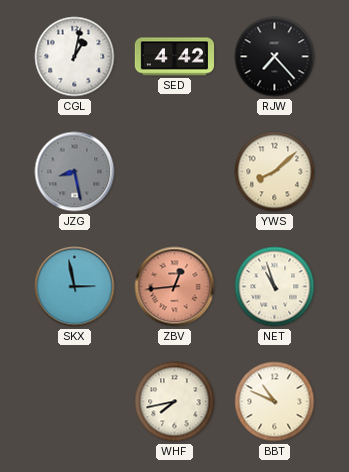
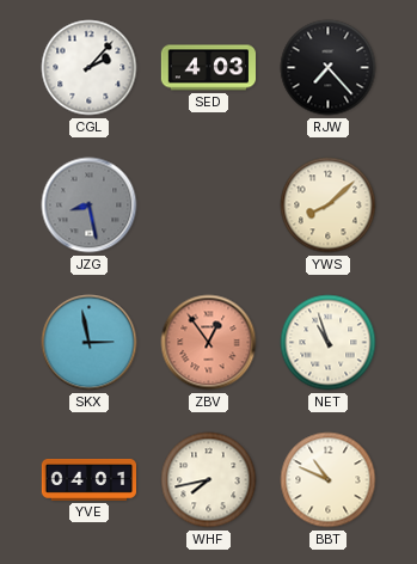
CGL: 1:02 -> 2:07
SED: 4:42 -> 4:03
ZBV: 12:44 -> 12:54
YVE: none -> 04:01
